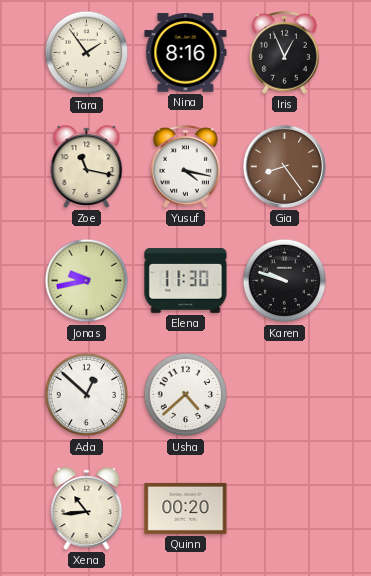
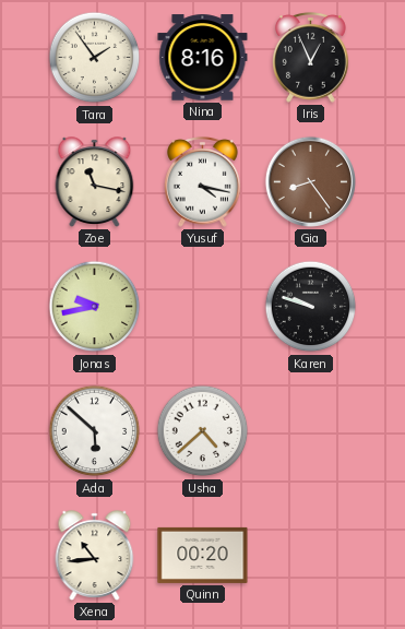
Elena: 11:30 -> none
Ada: 12:52 -> 5:52
